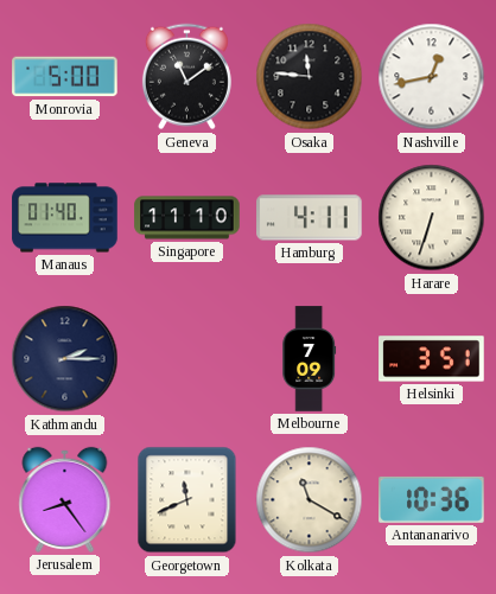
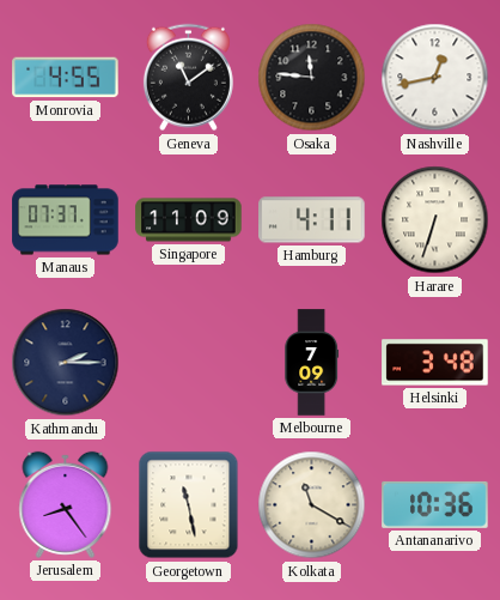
Monrovia: 5:00 -> 4:55
Manaus: 01:40 -> 07:37
Singapore: 11:10 -> 11:09
Helsinki: 3:51 -> 3:48
Georgetown: 11:41 -> 11:28
